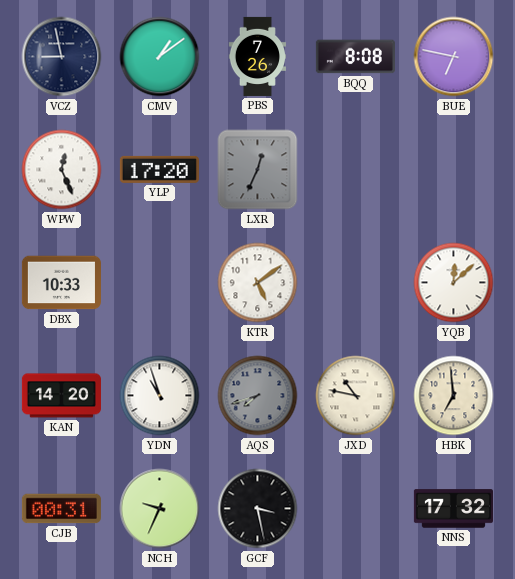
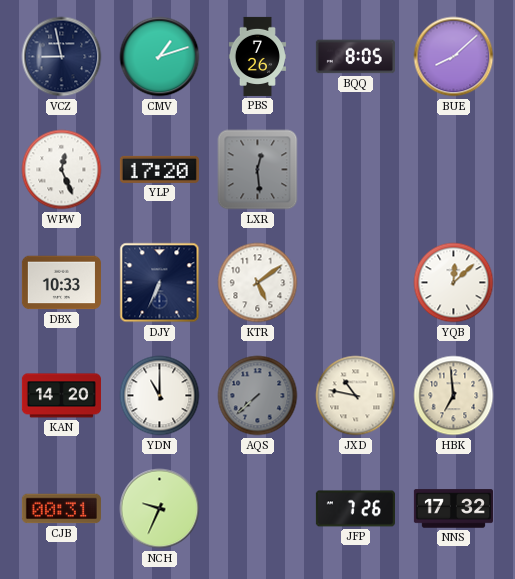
CMV: 1:09 -> 1:12
BQQ: 8:08 -> 8:05
BUE: 6:47 -> 8:08
LXR: 12:34 -> 12:29
DJY: none -> 6:34
YDN: 10:57 -> 11:00
AQS: 7:42 -> 7:38
GCF: 3:28 -> none
JFP: none -> 7:26
